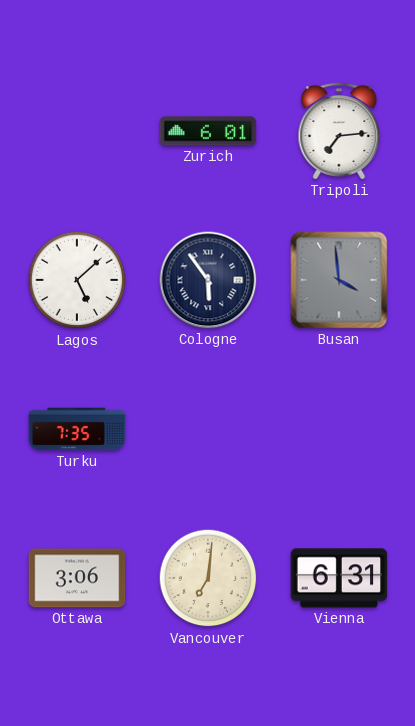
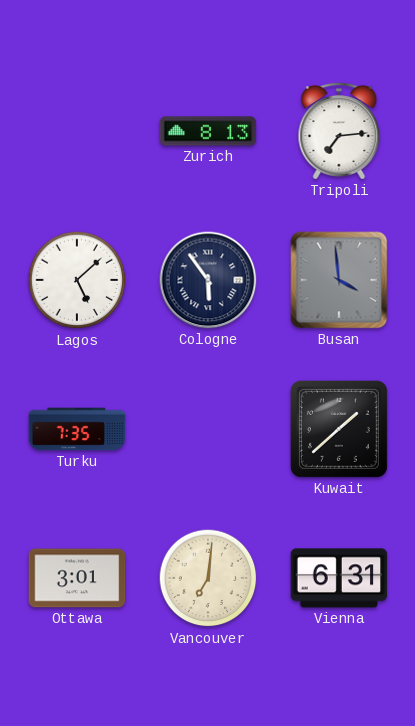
Zurich: 6:01 -> 8:13
Kuwait: none -> 1:38
Ottawa: 3:06 -> 3:01
